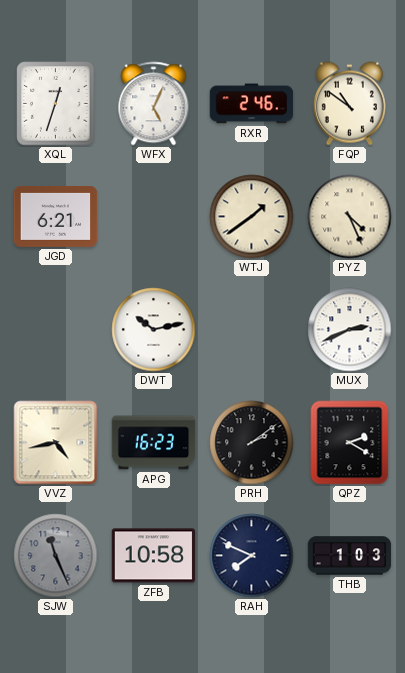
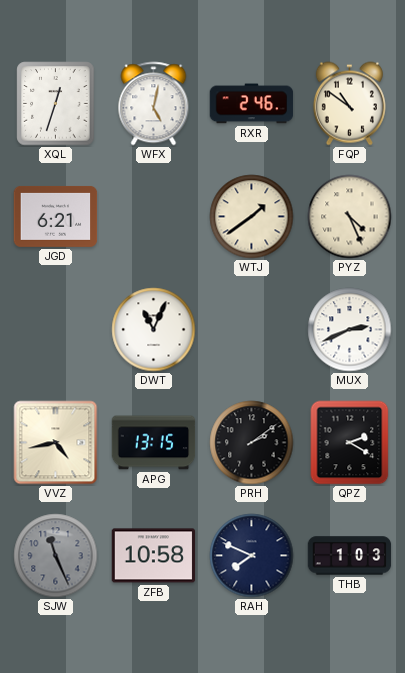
WFX: 5:04 -> 5:02
DWT: 10:13 -> 11:04
APG: 16:23 -> 13:15
